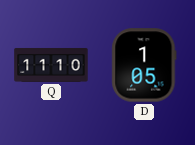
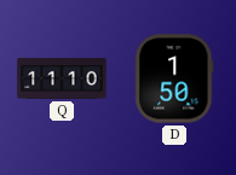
D: 1:05 -> 1:50
